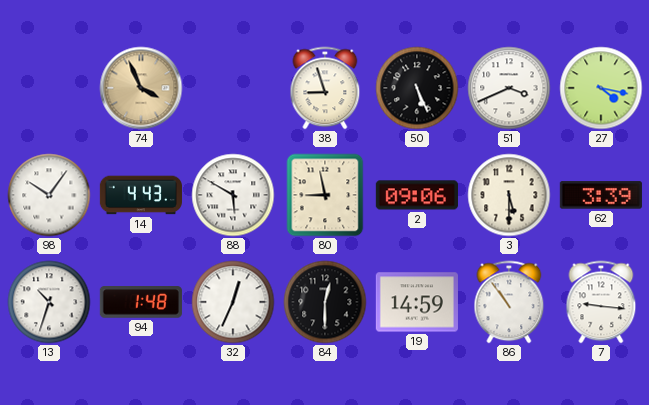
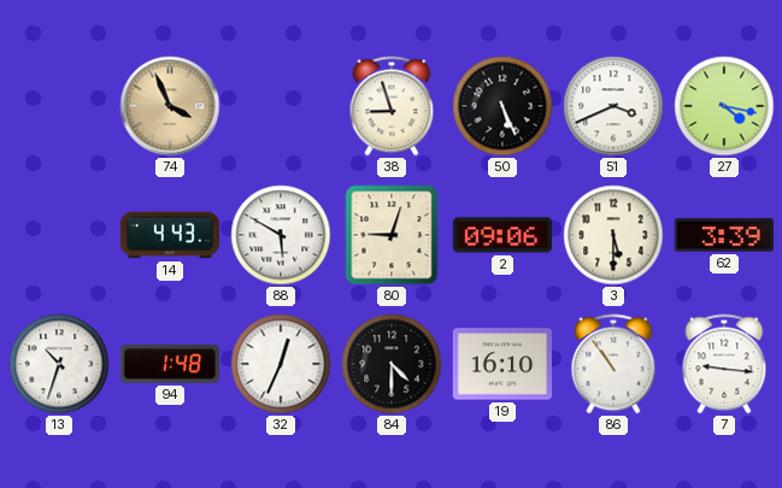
98: 10:06 -> none
80: 8:58 -> 9:03
84: 12:30 -> 4:30
19: 14:59 -> 16:10
